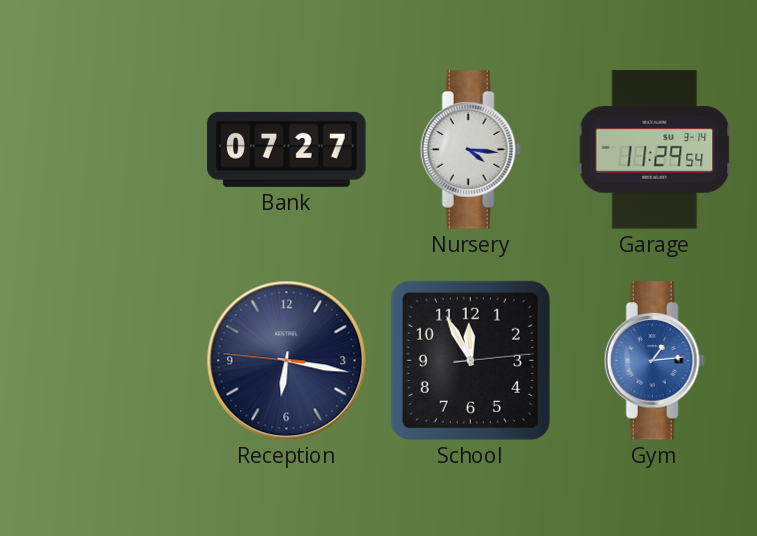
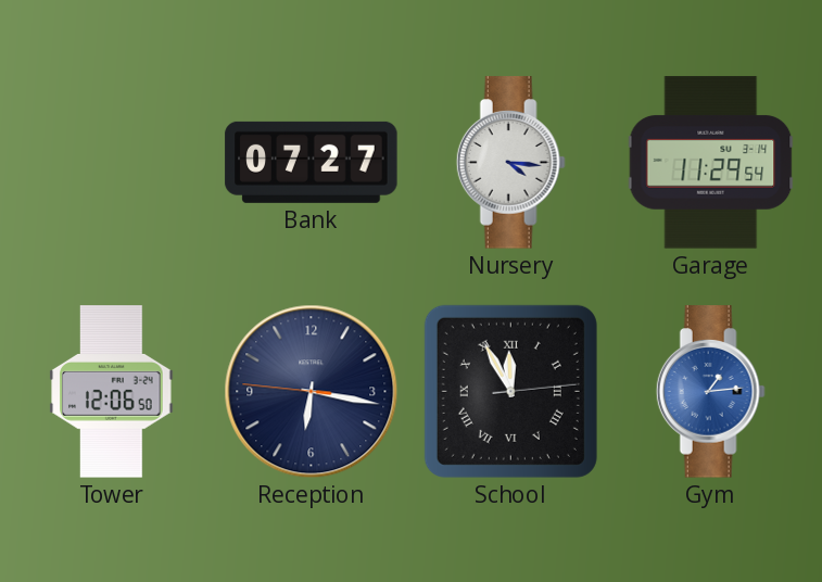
Tower: none -> 12:06
School numerals: Arabic -> Roman
